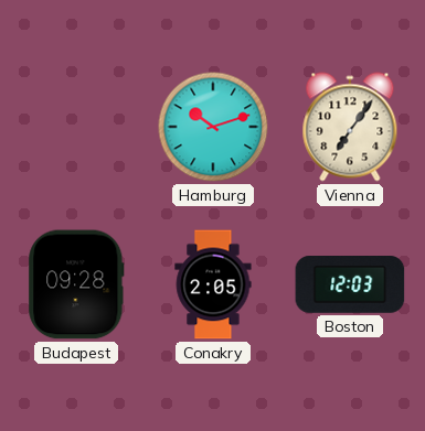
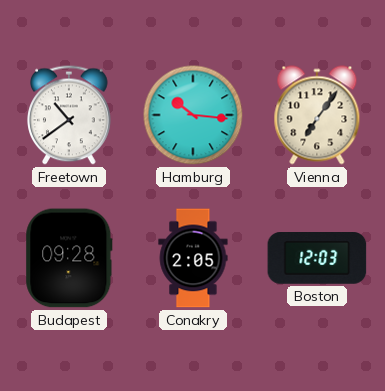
Freetown: none -> 10:39
Hamburg: 10:12 -> 10:16
